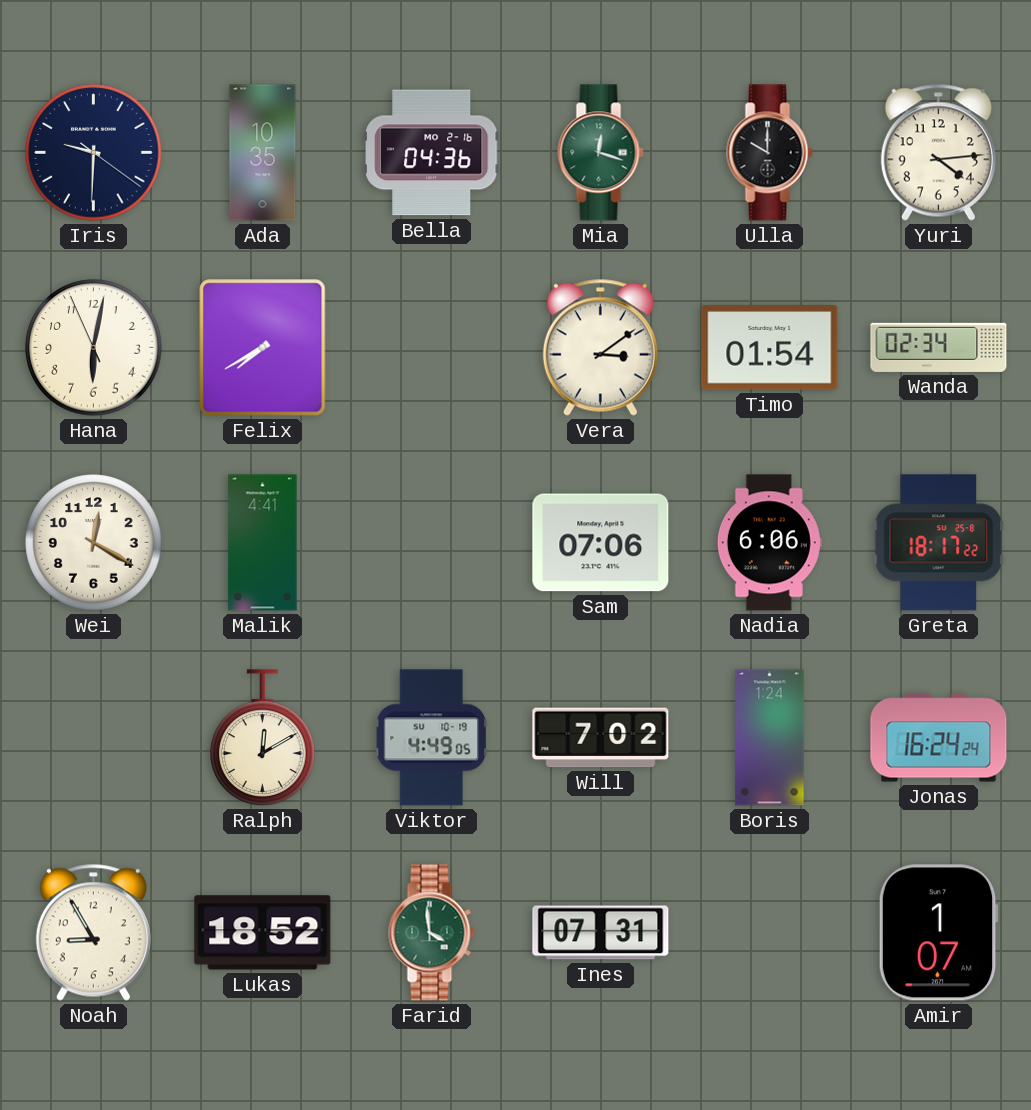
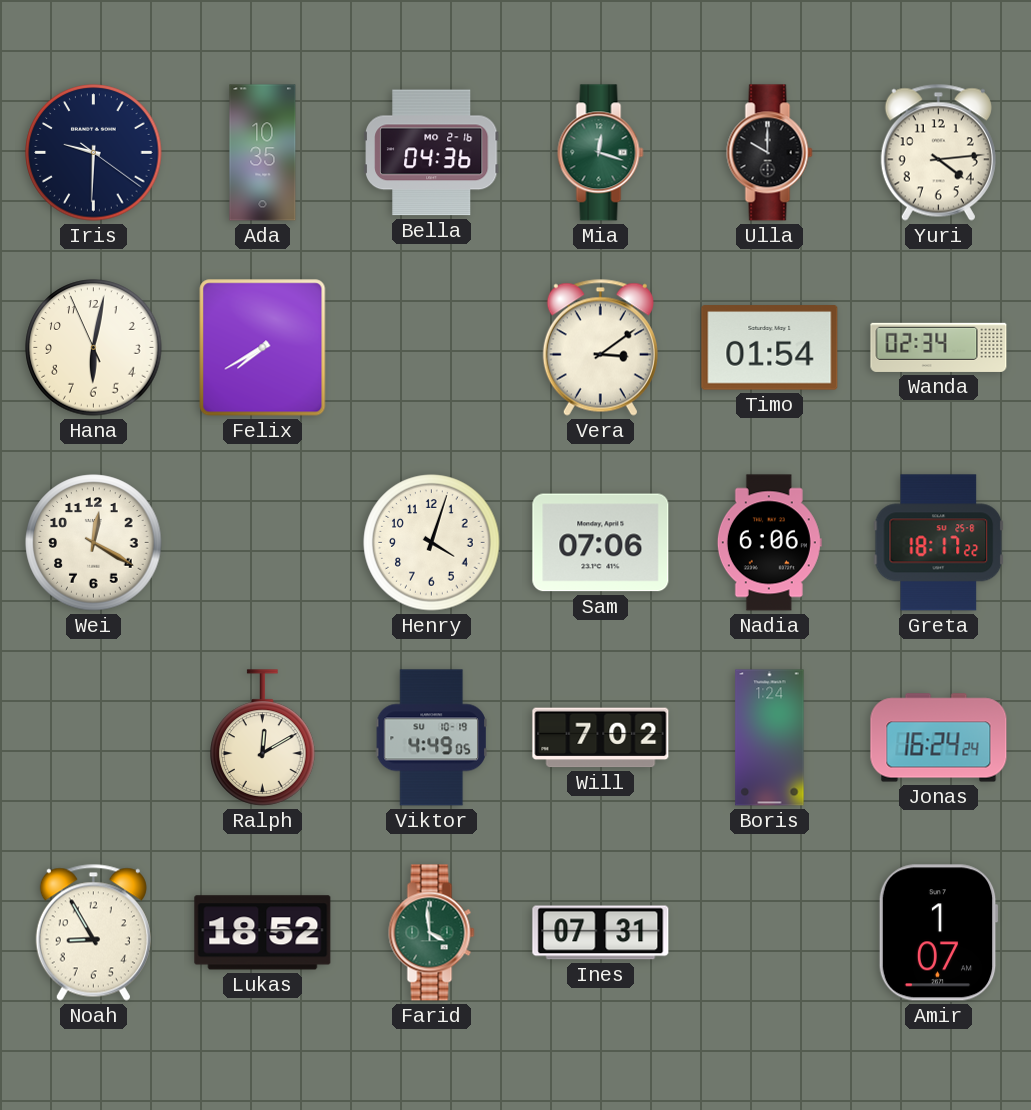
Malik: 4:41 -> none
Henry: none -> 4:03
